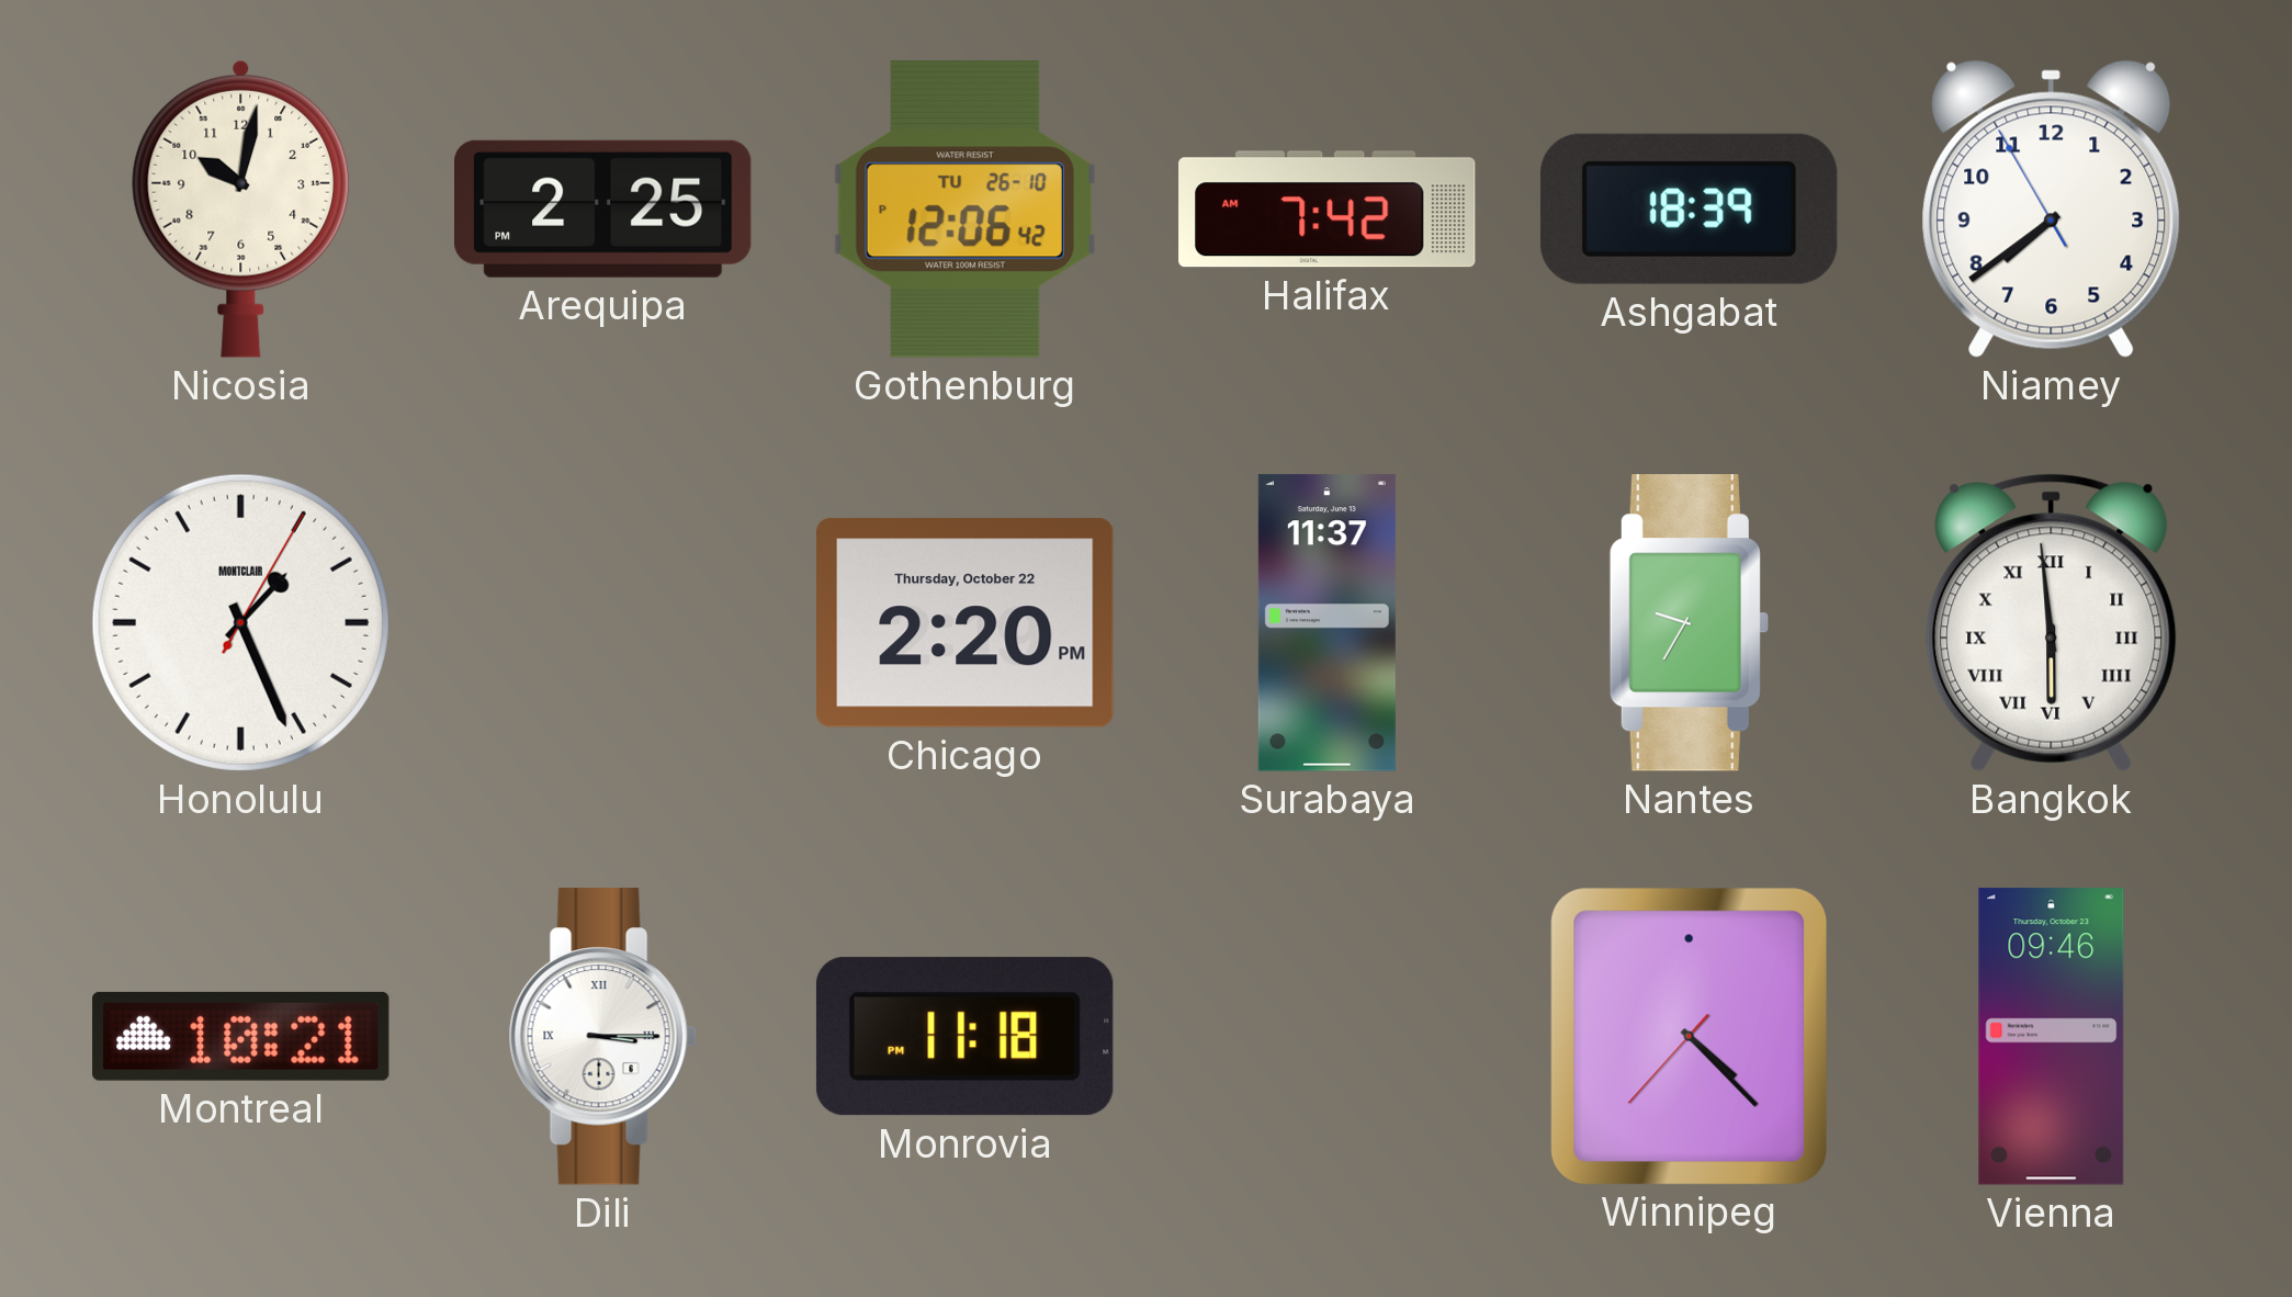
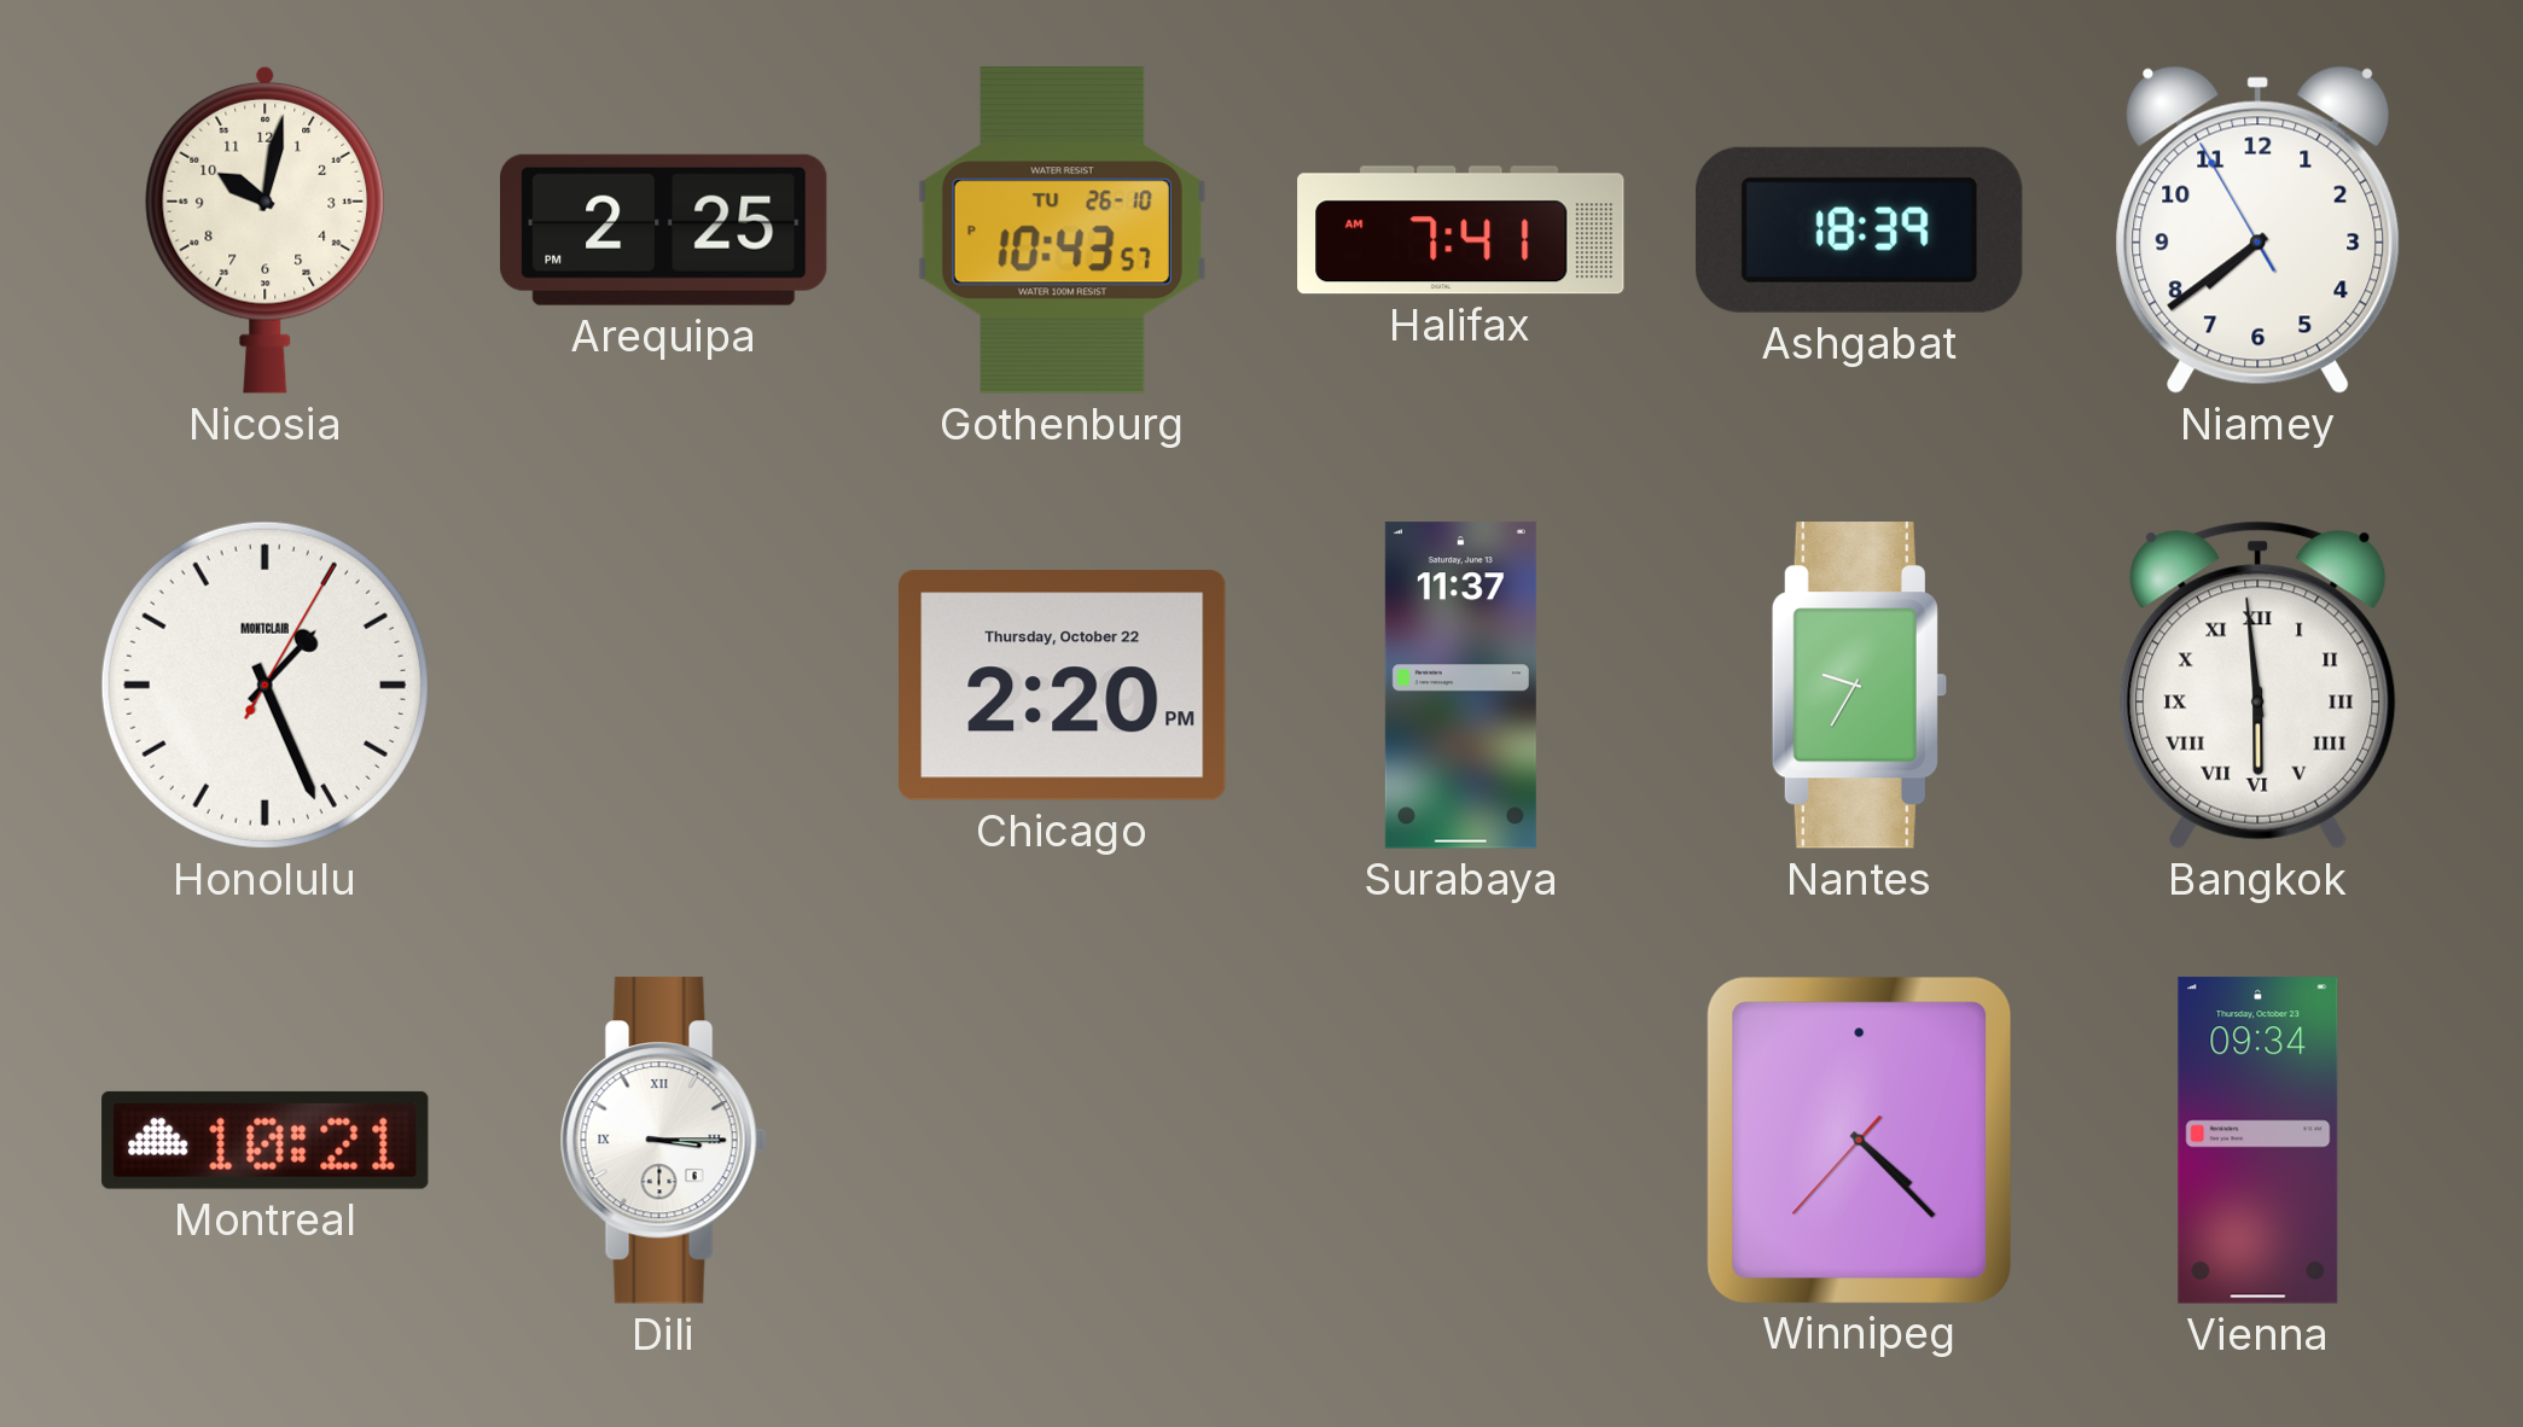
Gothenburg: 12:06 -> 10:43
Halifax: 7:42 -> 7:41
Monrovia: 11:18 -> none
Vienna: 09:46 -> 09:34
